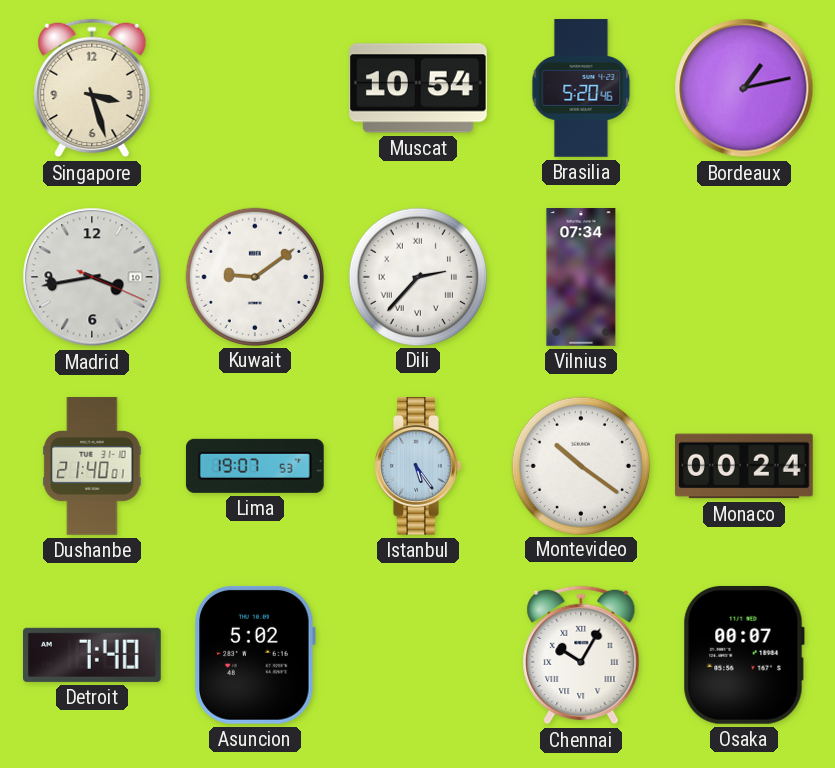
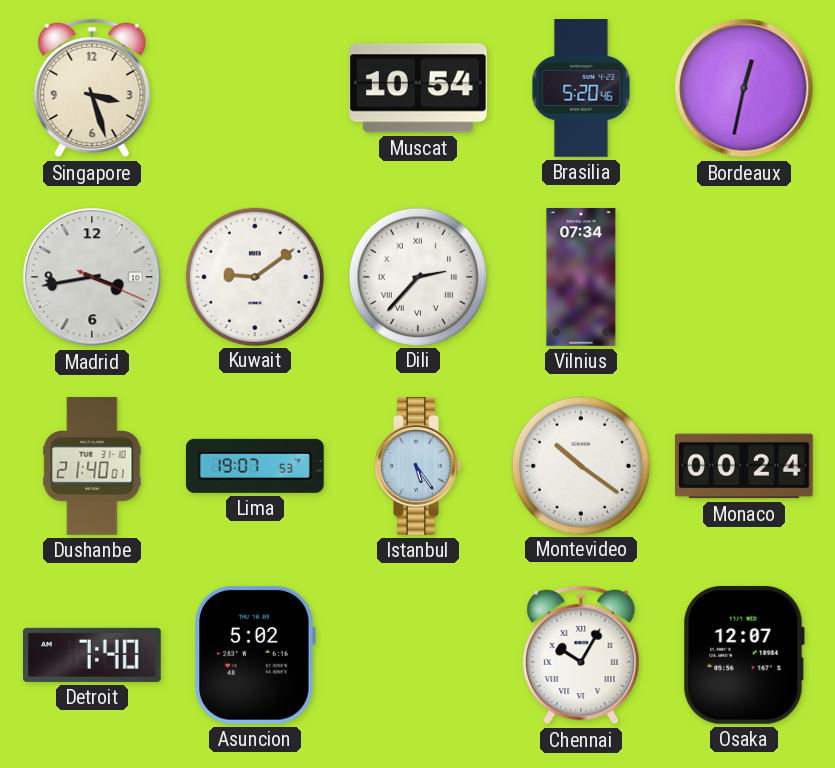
Bordeaux: 1:13 -> 12:32
Osaka: 00:07 -> 12:07
